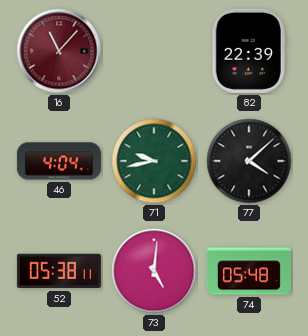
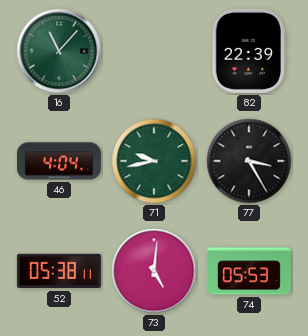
16 dial: burgundy -> green
77: 4:08 -> 3:25
74: 05:48 -> 05:53
